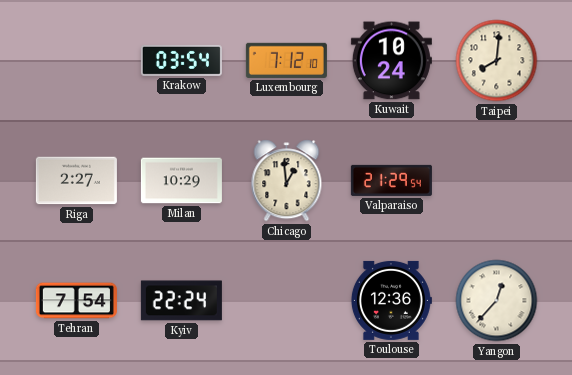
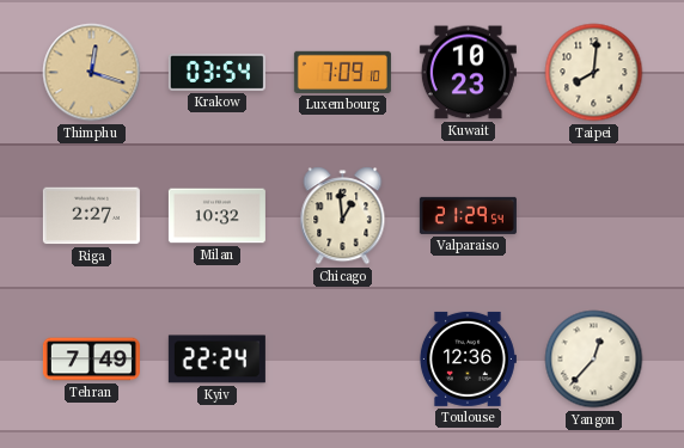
Thimphu: none -> 12:18
Luxembourg: 7:12 -> 7:09
Kuwait: 10:24 -> 10:23
Milan: 10:29 -> 10:32
Tehran: 7:54 -> 7:49
